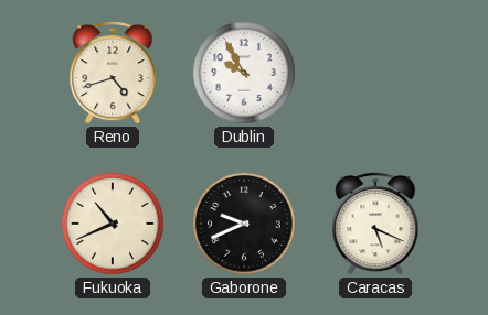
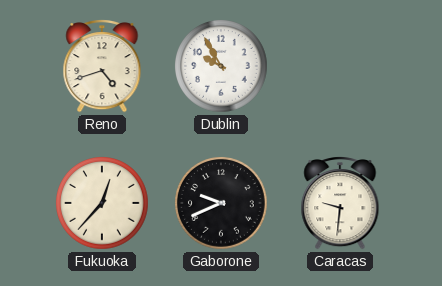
Fukuoka: 10:41 -> 12:37
Caracas: 5:19 -> 9:31
